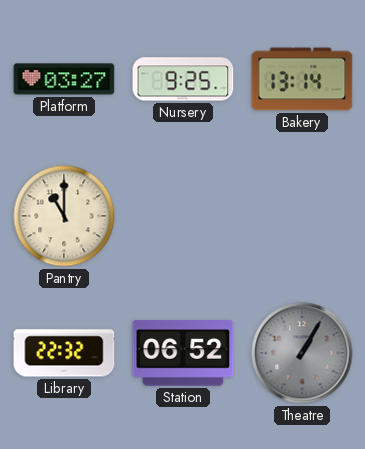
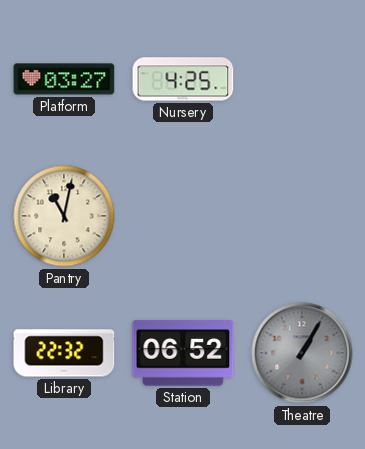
Nursery: 9:25 -> 4:25
Bakery: 13:14 -> none
Pantry: 11:00 -> 11:02
